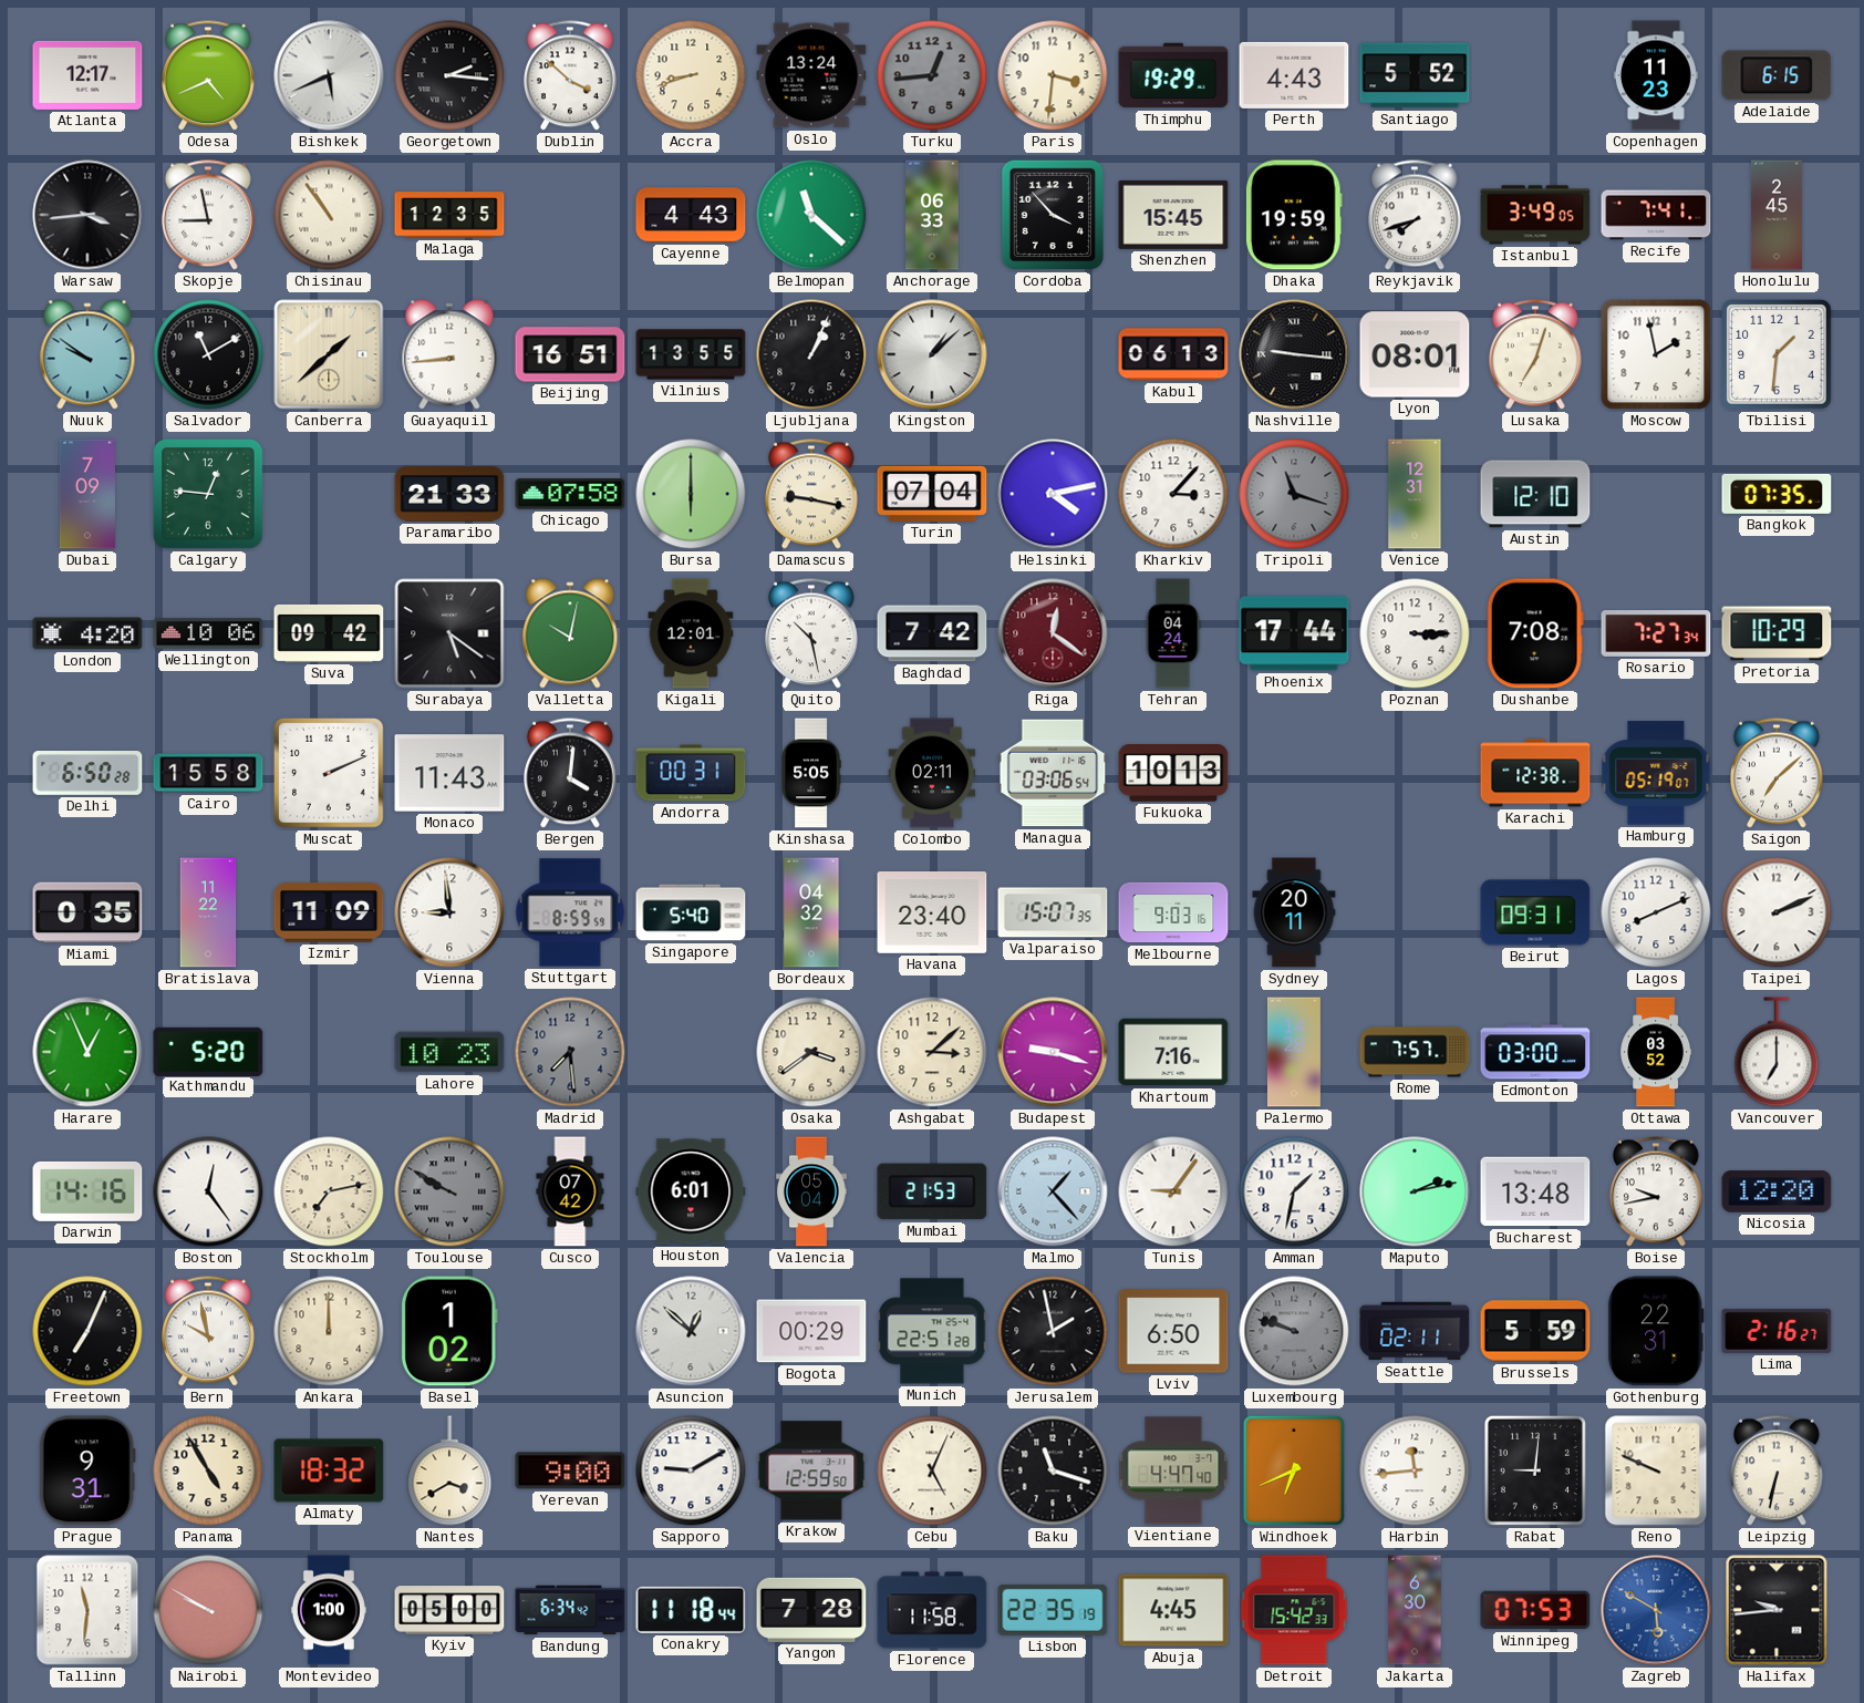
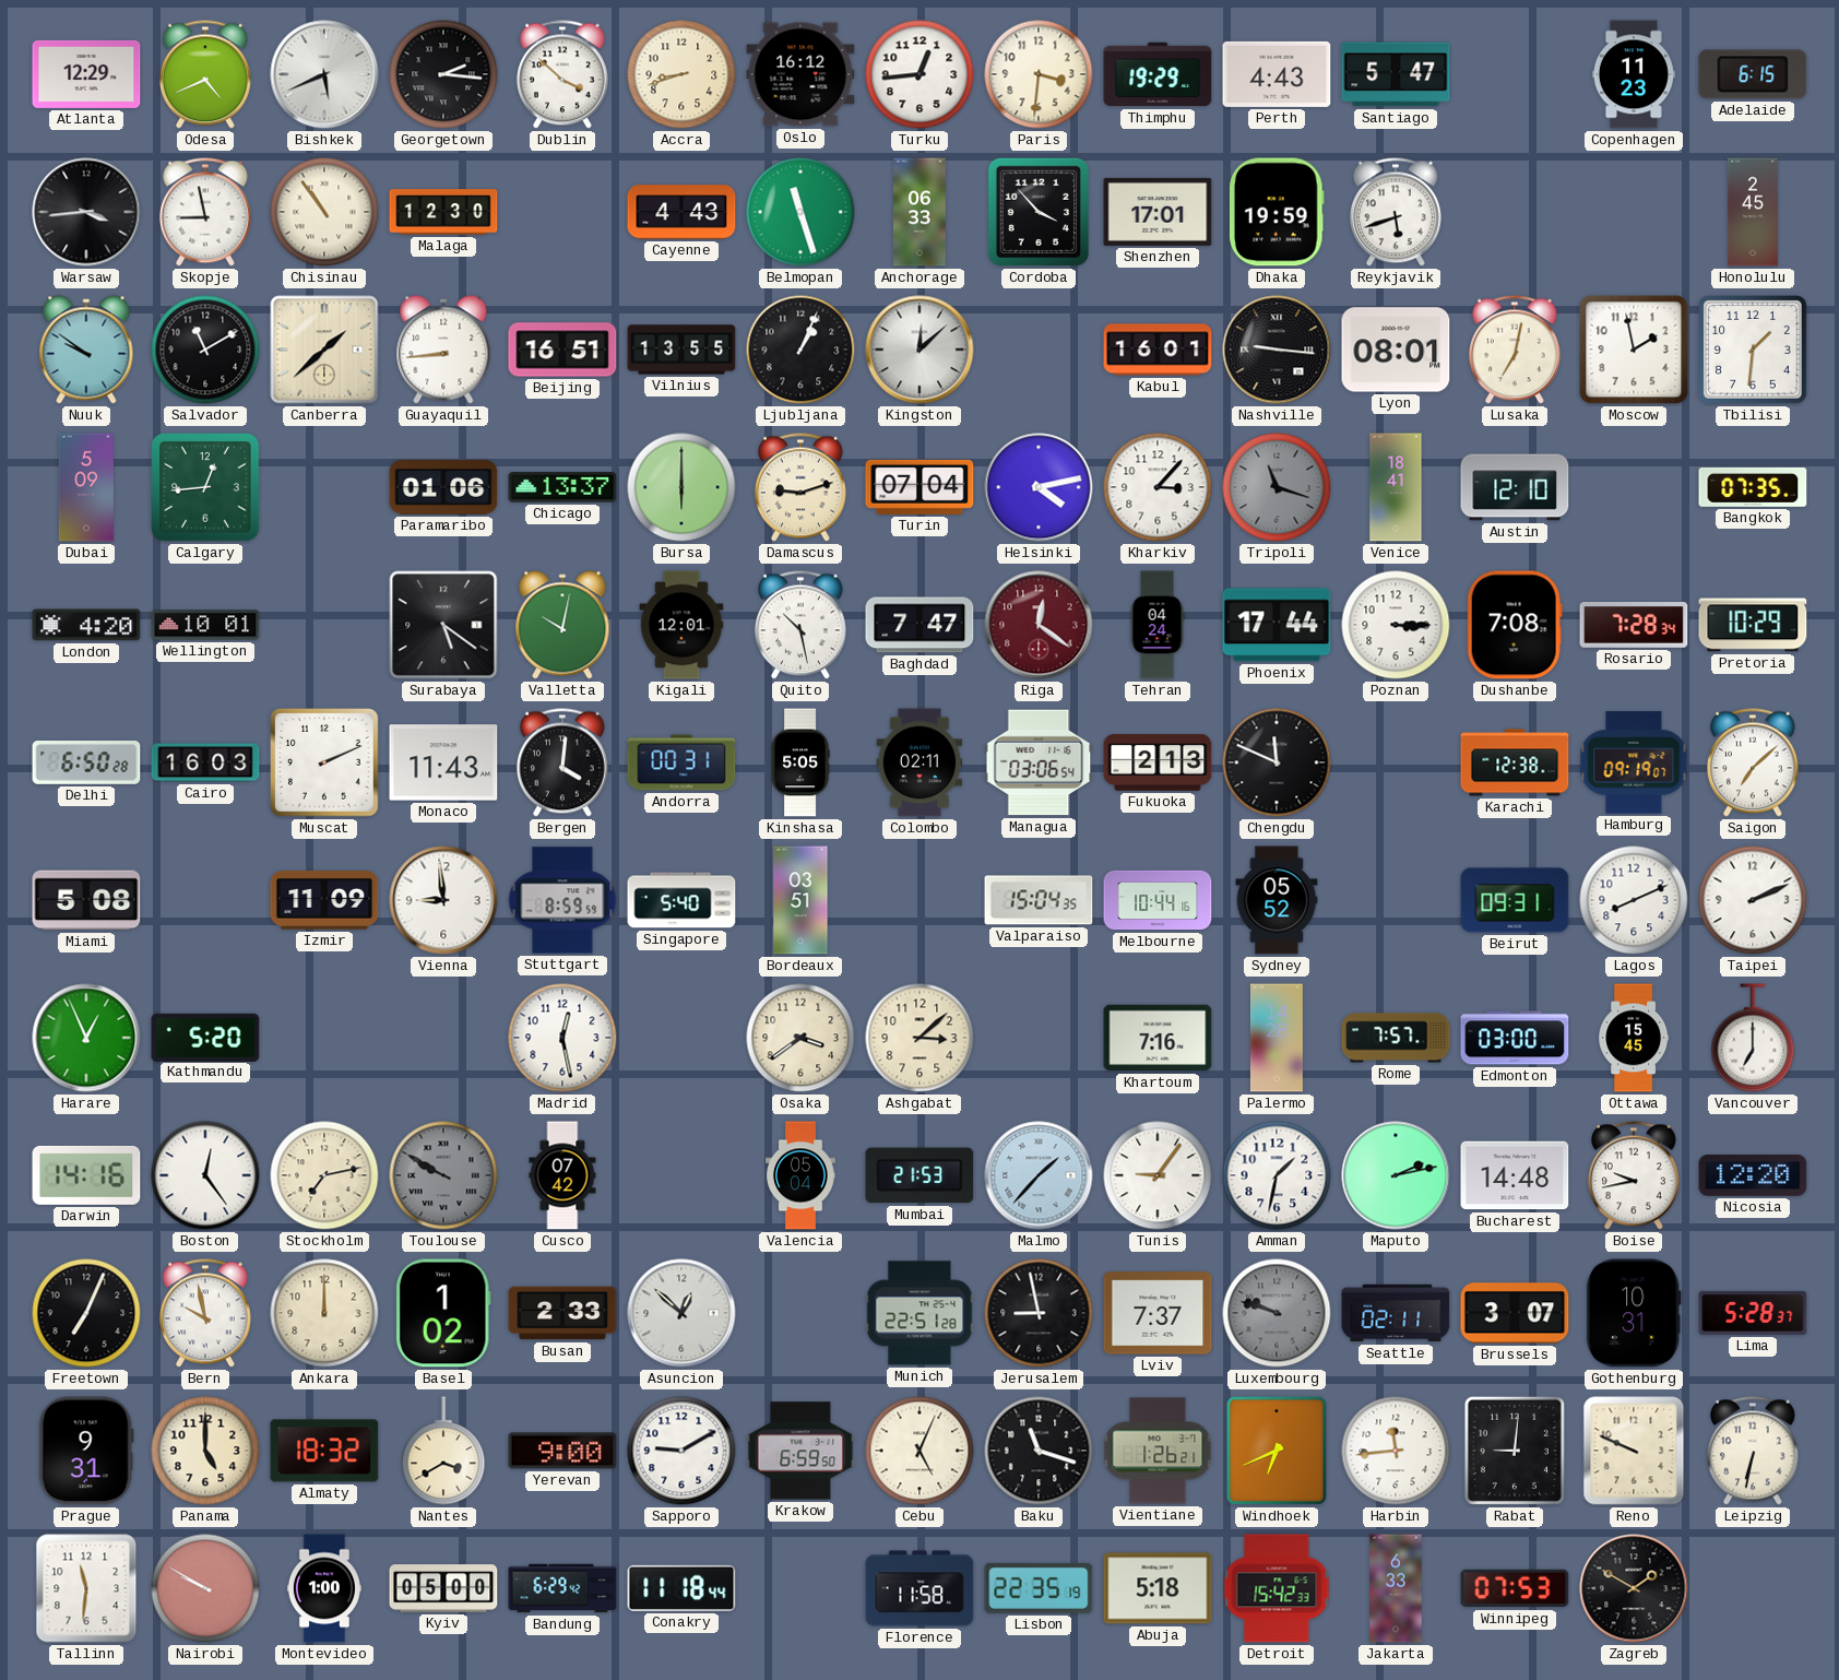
Atlanta: 12:17 -> 12:29
Oslo: 13:24 -> 16:12
Turku dial: grey -> white
Santiago: 5:52 -> 5:47
Malaga: 12:35 -> 12:30
Belmopan: 11:22 -> 11:27
Shenzhen: 15:45 -> 17:01
Reykjavik: 7:42 -> 5:42
Istanbul: 3:49 -> none
Recife: 7:41 -> none
Kingston: 1:08 -> 12:08
Kabul: 06:13 -> 16:01
Lusaka: 7:03 -> 7:02
Dubai: 7:09 -> 5:09
Calgary: 12:46 -> 12:44
Paramaribo: 21:33 -> 01:06
Chicago: 07:58 -> 13:37
Damascus: 9:17 -> 9:12
Venice: 12:31 -> 18:41
Wellington: 10:06 -> 10:01
Suva: 09:42 -> none
Baghdad: 7:42 -> 7:47
Rosario: 7:27 -> 7:28
Cairo: 15:58 -> 16:03
Fukuoka: 10:13 -> 2:13
Chengdu: none -> 11:49
Hamburg: 05:19 -> 09:19
Miami: 0:35 -> 5:08
Bratislava: 11:22 -> none
Bordeaux: 04:32 -> 03:51
Havana: 23:40 -> none
Valparaiso: 15:07 -> 15:04
Melbourne: 9:03 -> 10:44
Sydney: 20:11 -> 05:52
Lahore: 10:23 -> none
Madrid: 7:29 -> 12:28
Madrid dial: grey -> white
Budapest: 9:18 -> none
Ottawa: 03:52 -> 15:45
Houston: 6:01 -> none
Malmo: 1:23 -> 1:37
Bucharest: 13:48 -> 14:48
Busan: none -> 2:33
Bogota: 00:29 -> none
Jerusalem: 1:58 -> 8:58
Lviv: 6:50 -> 7:37
Brussels: 5:59 -> 3:07
Gothenburg: 22:31 -> 10:31
Lima: 2:16 -> 5:28
Panama: 4:55 -> 5:00
Krakow: 12:59 -> 6:59
Vientiane: 4:47 -> 1:26
Bandung: 6:34 -> 6:29
Yangon: 7:28 -> none
Abuja: 4:45 -> 5:18
Jakarta: 6:30 -> 6:33
Zagreb: 5:50 -> 1:50
Zagreb dial: blue -> black
Halifax: 9:44 -> none
